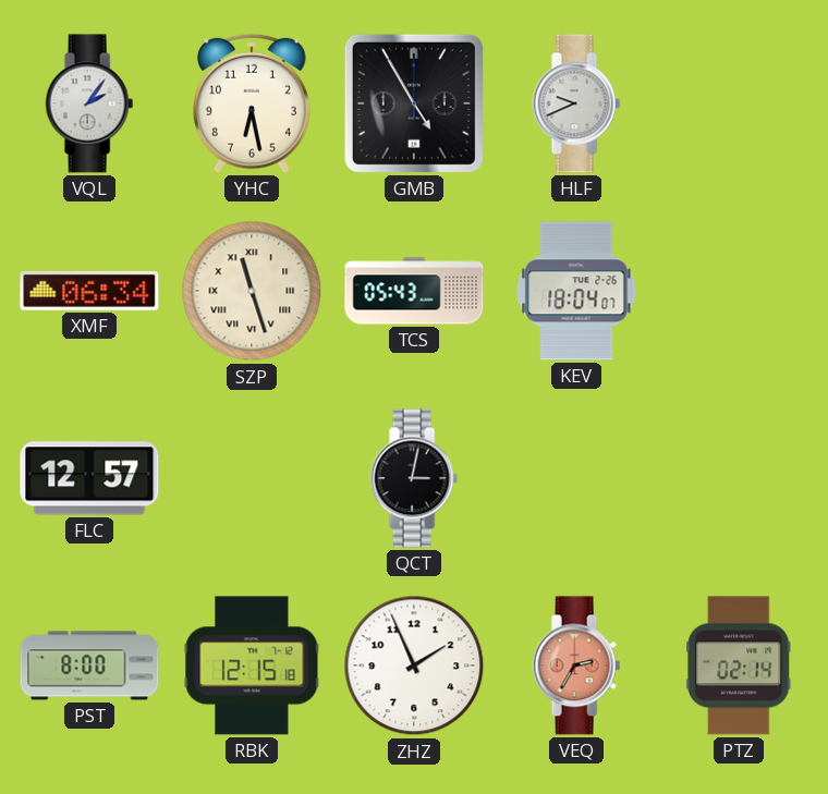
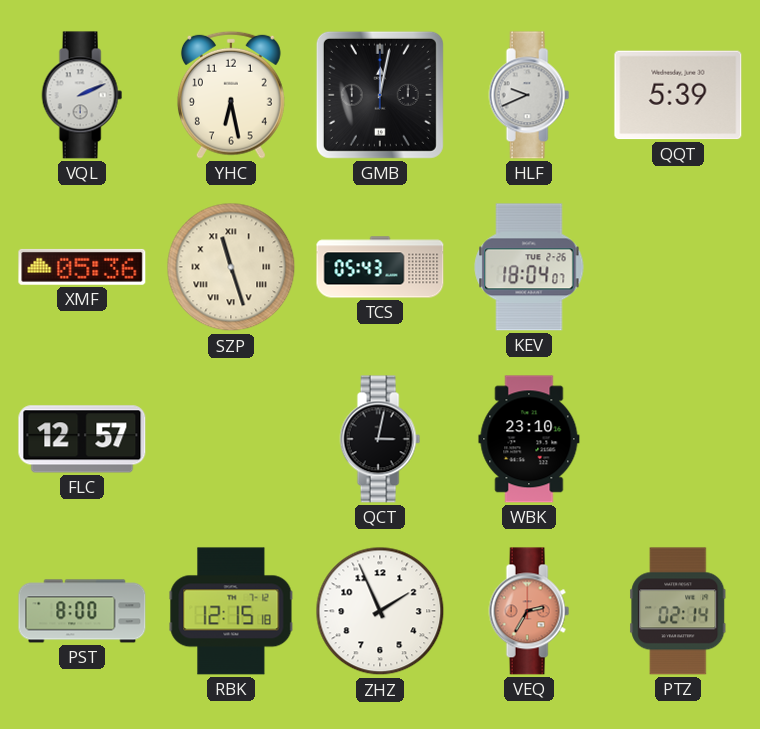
VQL: 2:06 -> 2:11
GMB: 4:55 -> 12:02
QQT: none -> 5:39
XMF: 06:34 -> 05:36
WBK: none -> 23:10
